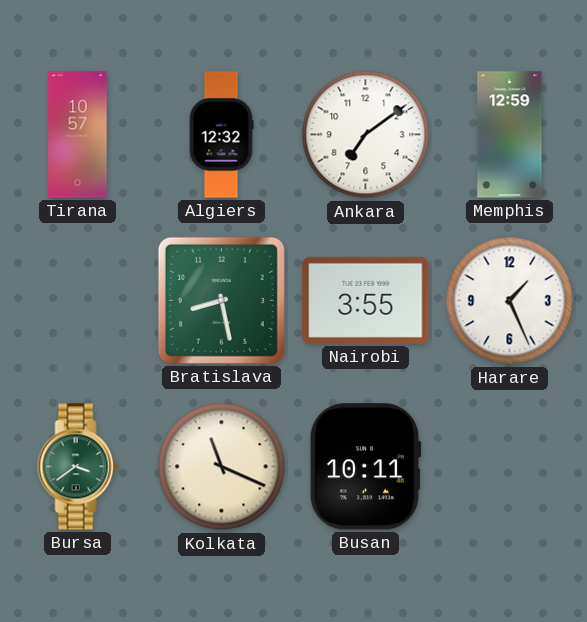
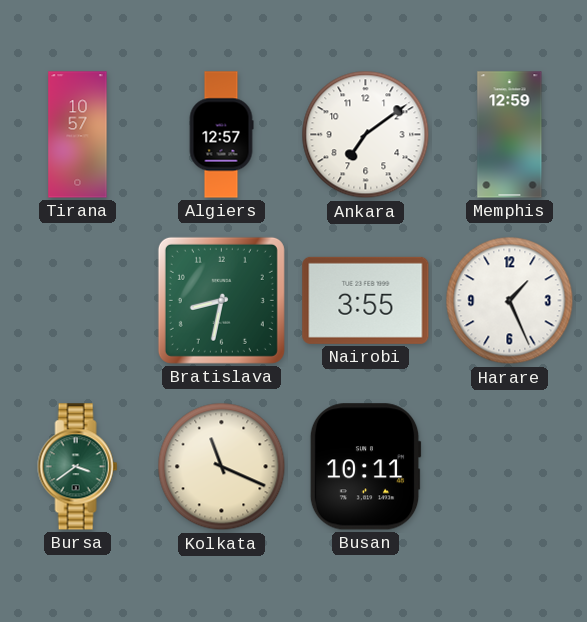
Algiers: 12:32 -> 12:57
Bratislava: 8:28 -> 8:32
